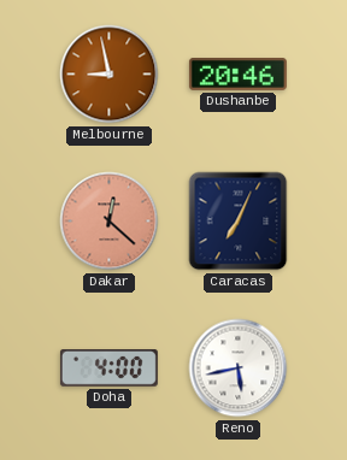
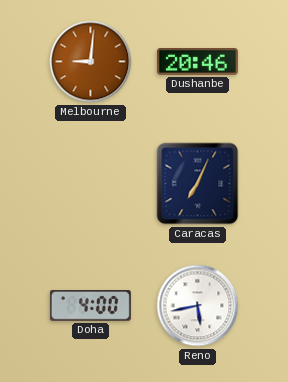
Melbourne: 8:58 -> 9:01
Dakar: 12:22 -> none
